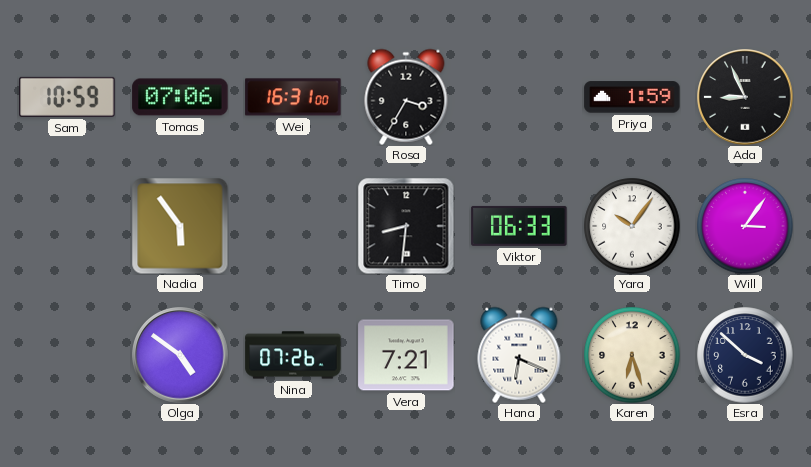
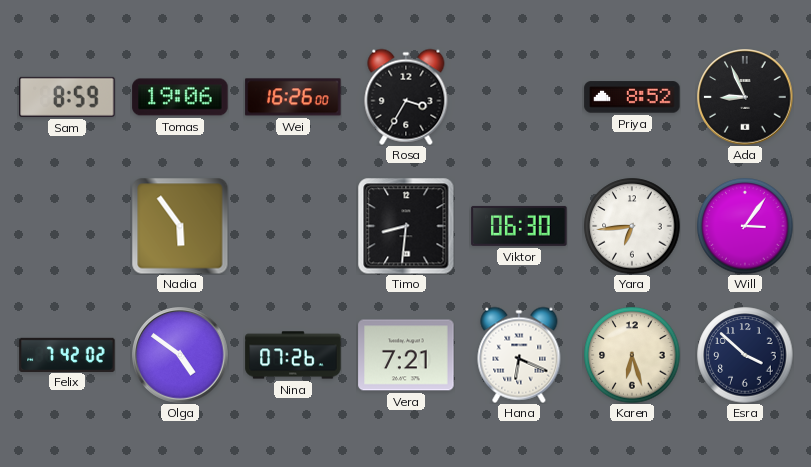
Sam: 10:59 -> 8:59
Tomas: 07:06 -> 19:06
Wei: 16:31 -> 16:26
Priya: 1:59 -> 8:52
Viktor: 06:33 -> 06:30
Yara: 10:06 -> 6:44
Felix: none -> 7:42
